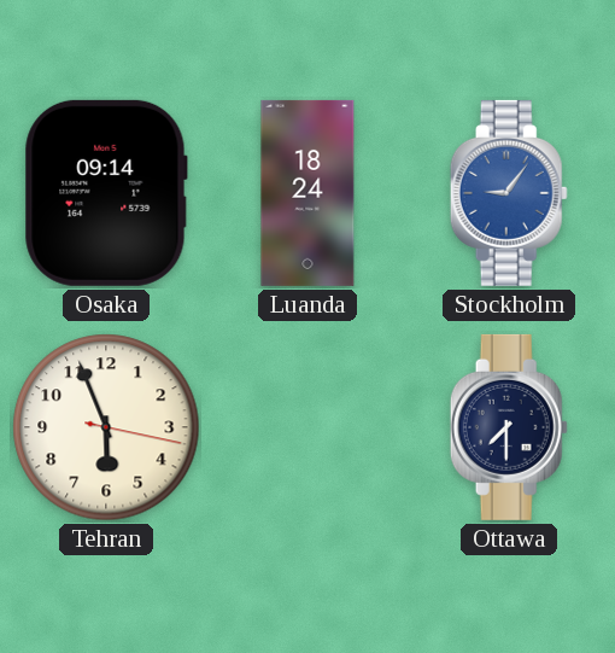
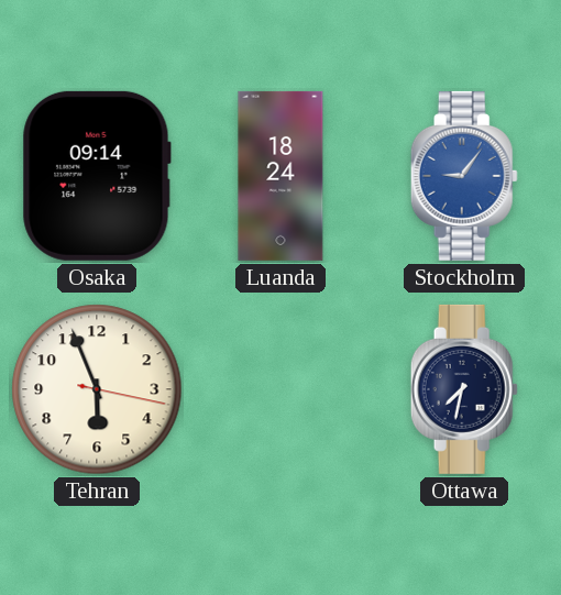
Ottawa: 7:30 -> 7:32
